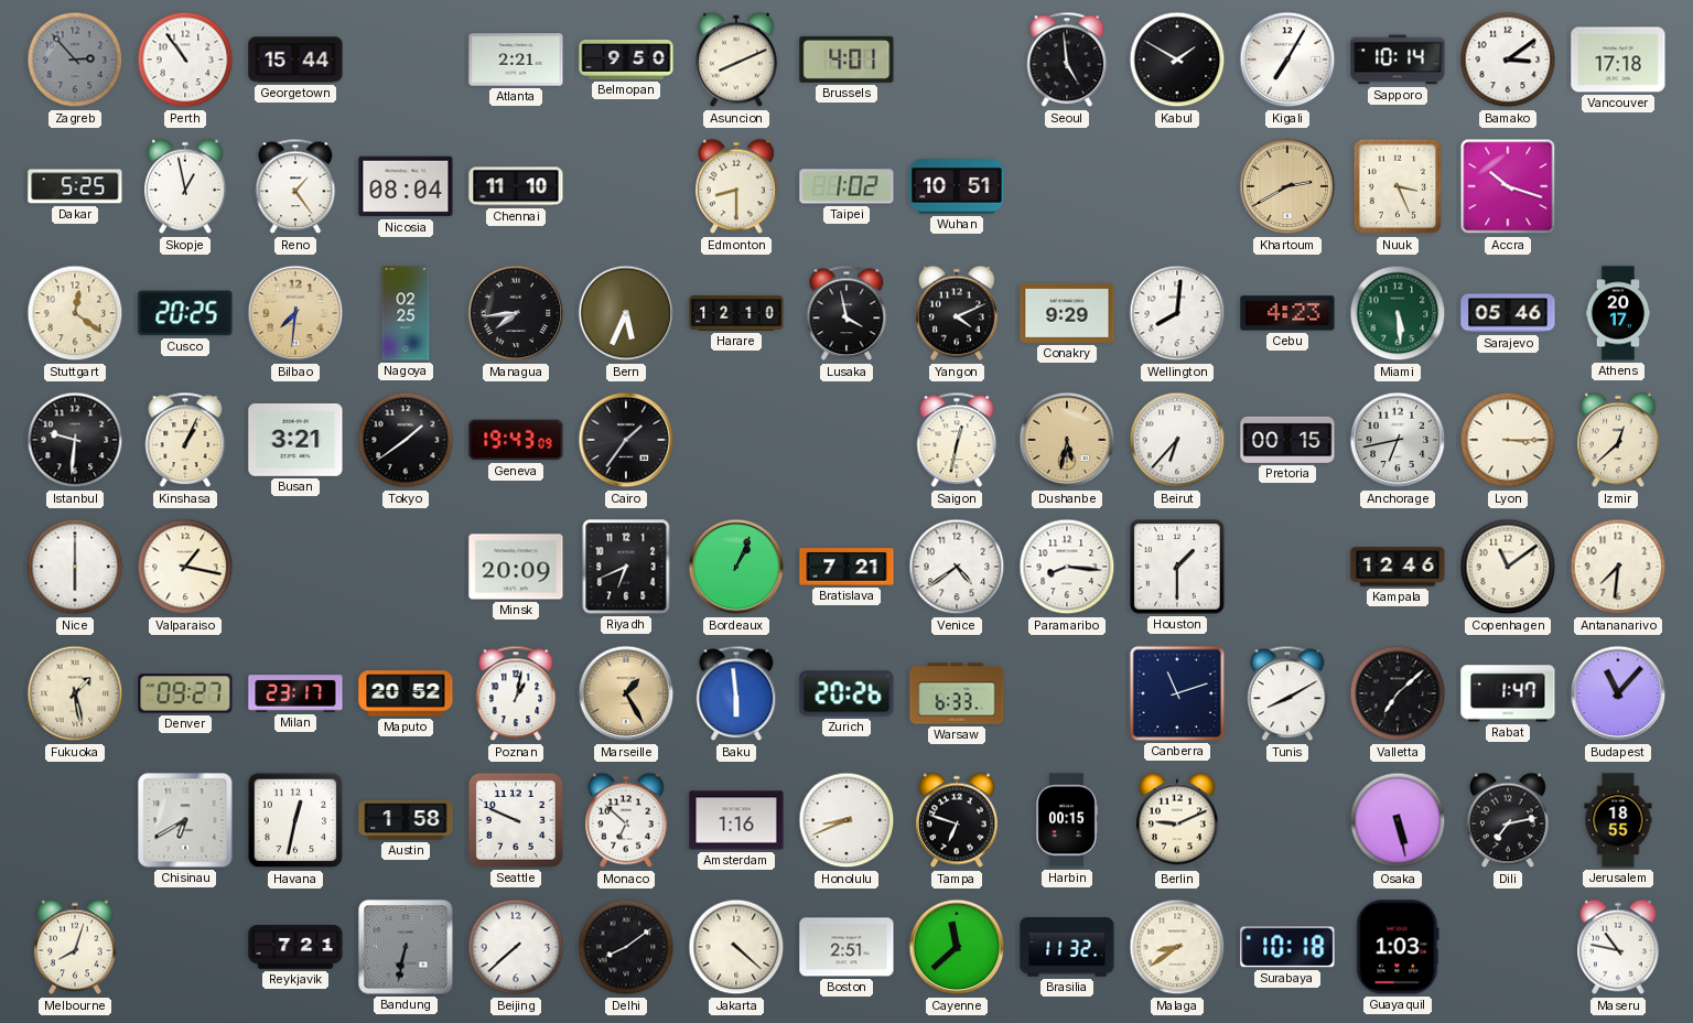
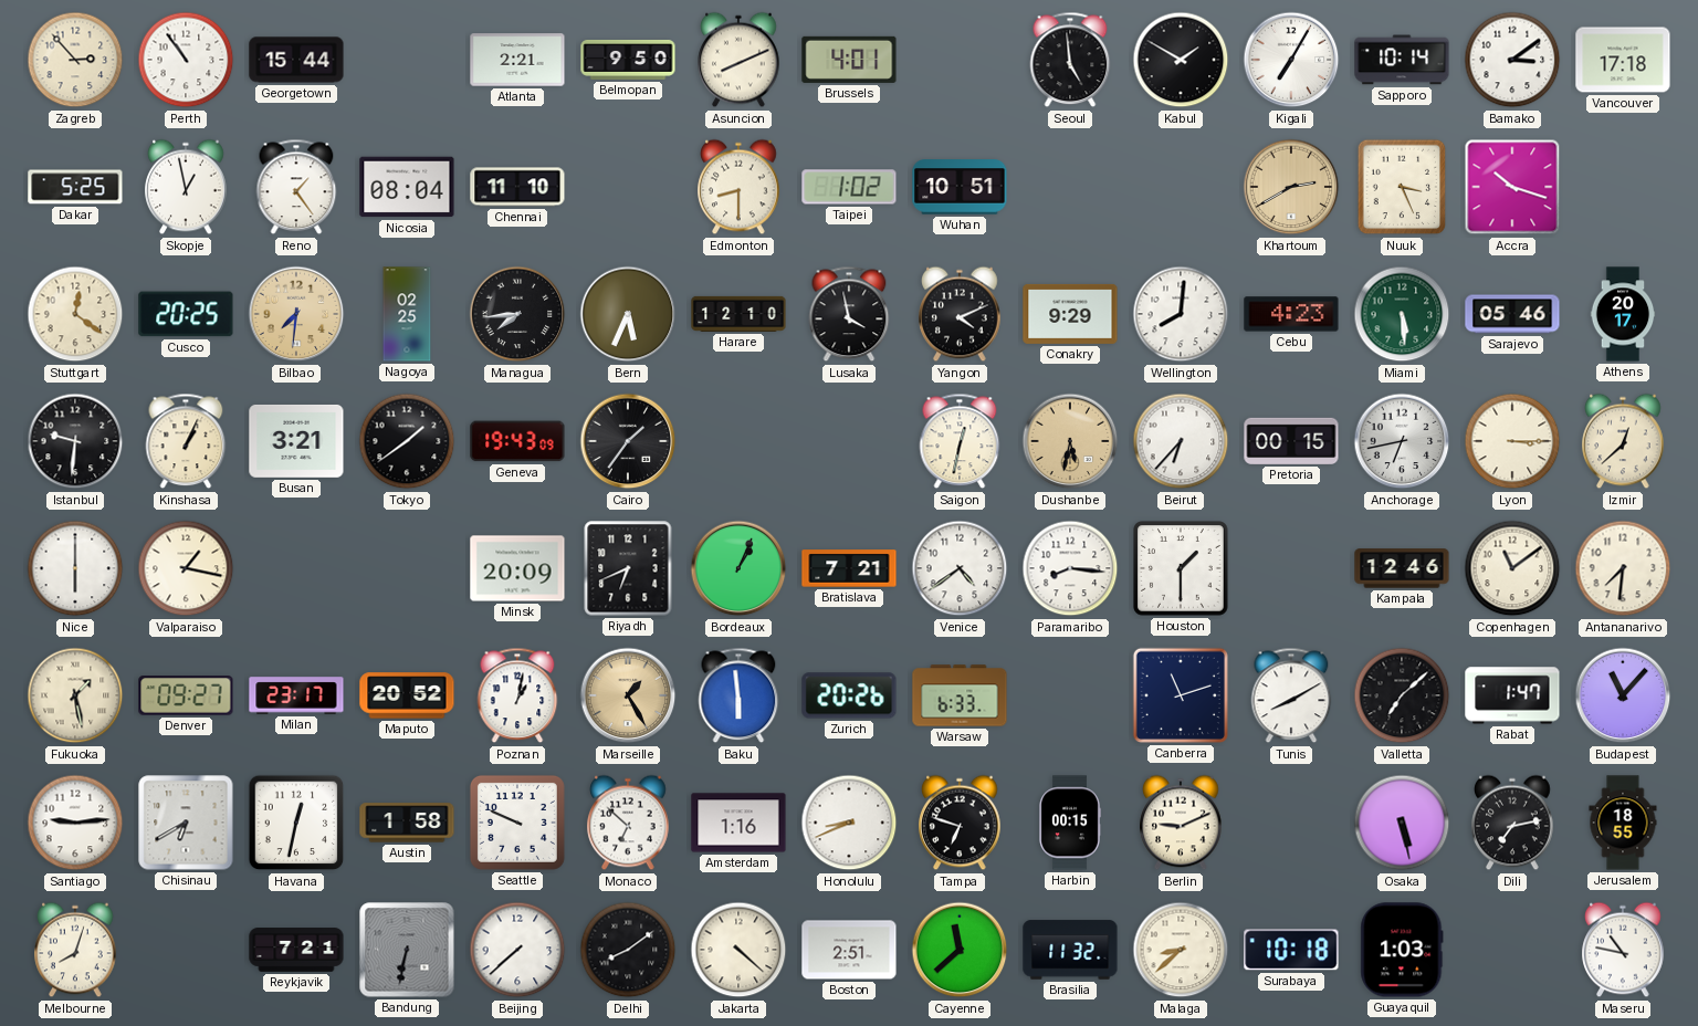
Zagreb dial: grey -> cream
Santiago: none -> 9:14
Malaga: 8:39 -> 8:38
